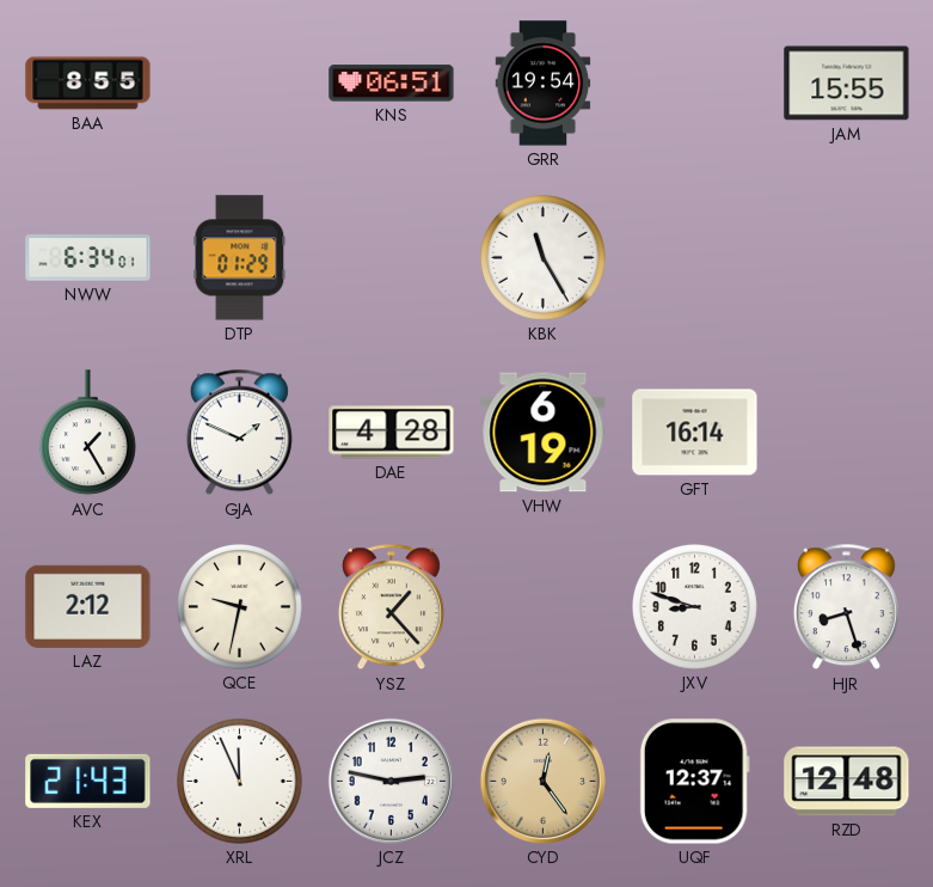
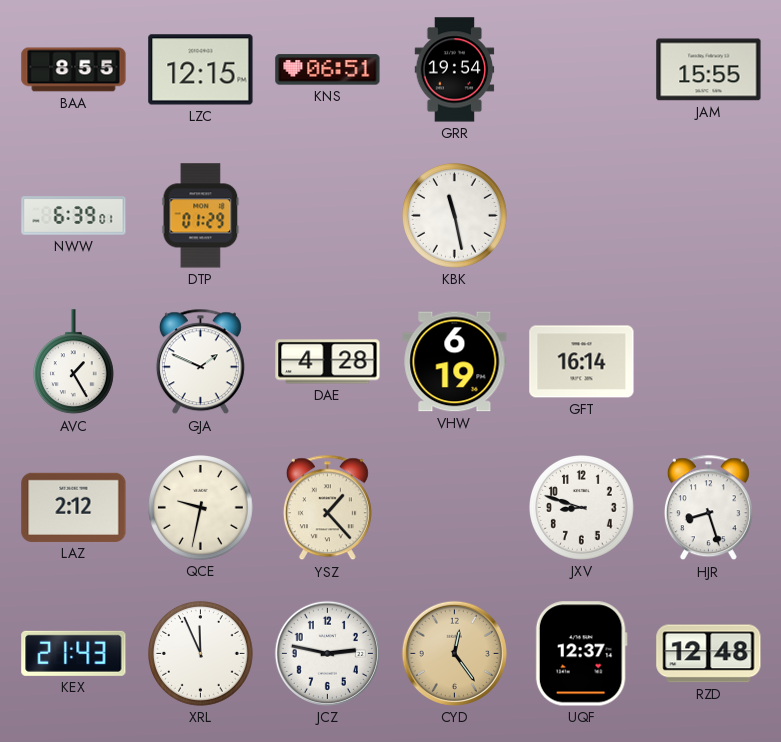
LZC: none -> 12:15
NWW: 6:34 -> 6:39
KBK: 11:25 -> 11:28
